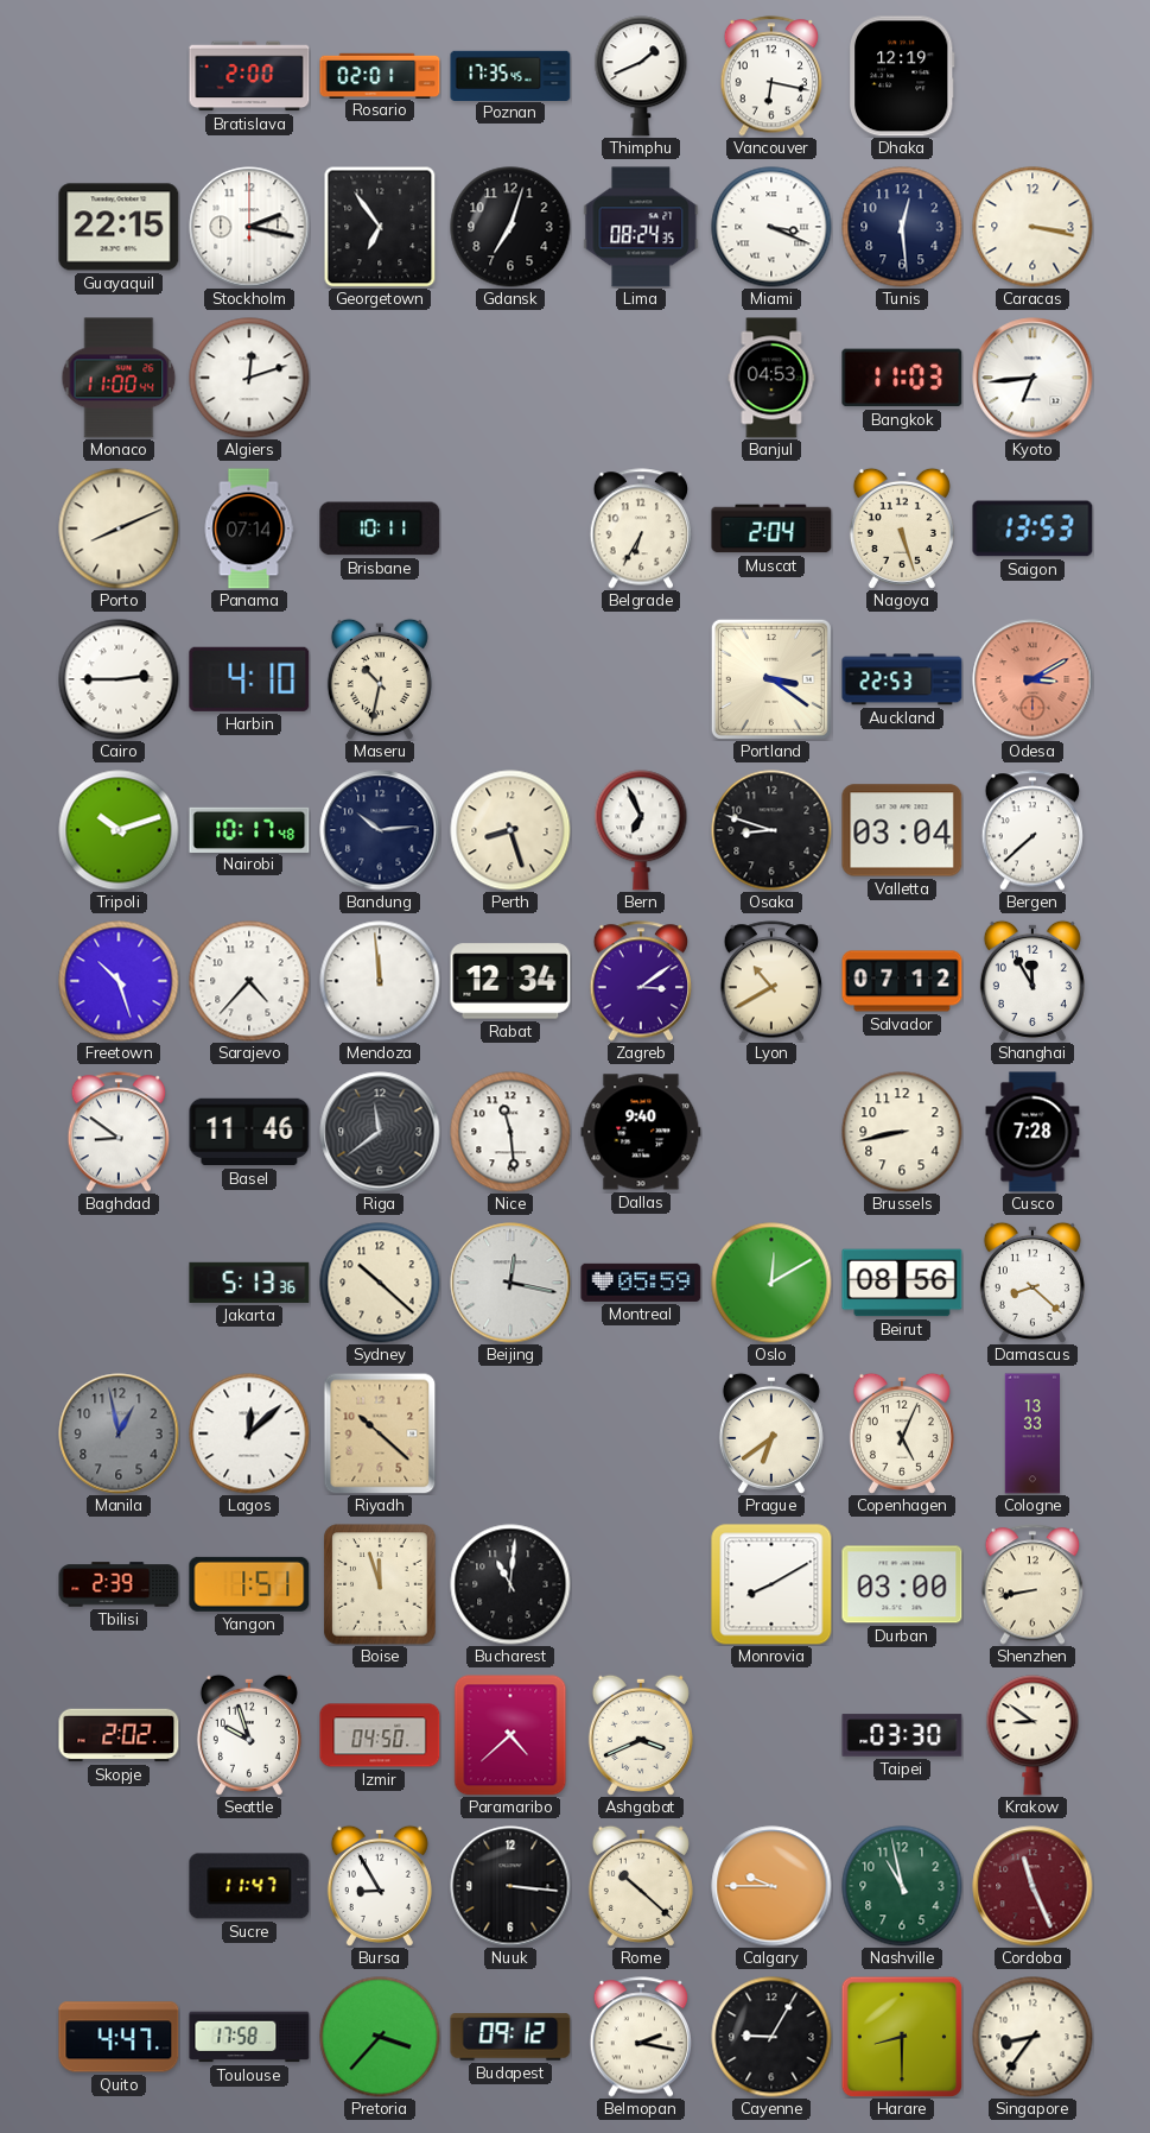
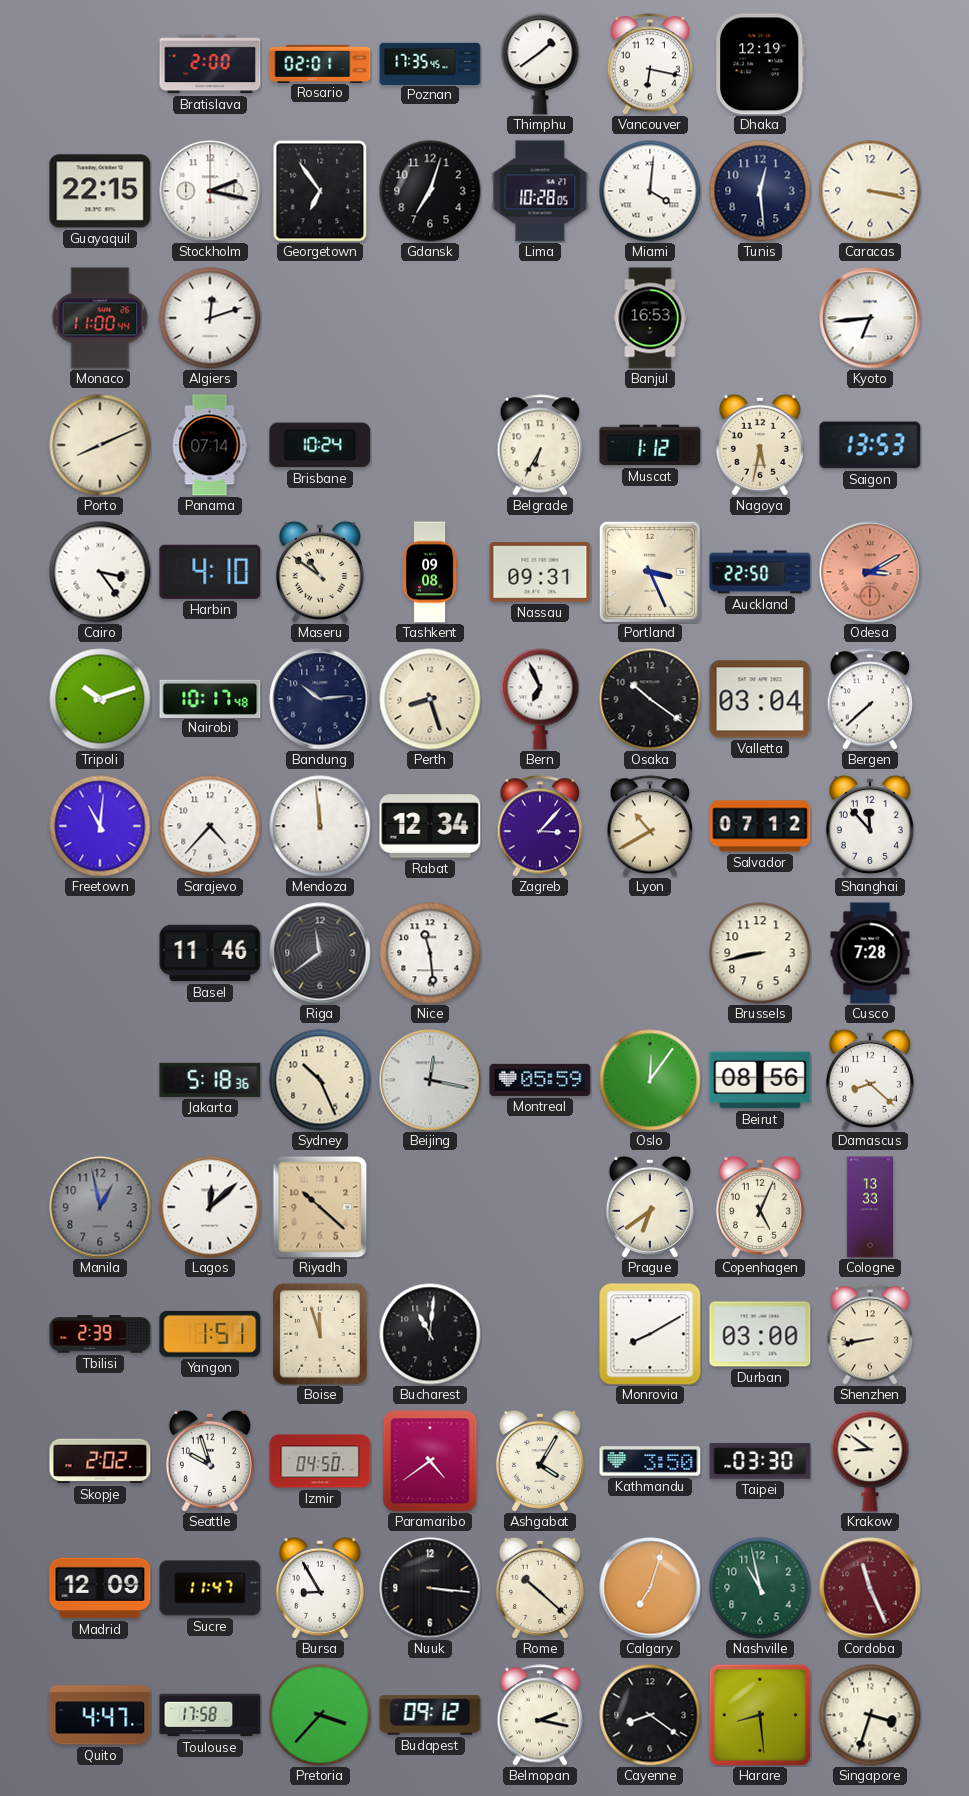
Thimphu: 1:41 -> 1:39
Lima: 08:24 -> 10:28
Miami: 3:19 -> 4:01
Banjul: 04:53 -> 16:53
Bangkok: 11:03 -> none
Brisbane: 10:11 -> 10:24
Muscat: 2:04 -> 1:12
Nagoya: 5:27 -> 5:32
Cairo: 2:45 -> 3:24
Maseru: 10:32 -> 10:51
Tashkent: none -> 09:08
Nassau: none -> 09:31
Portland: 3:21 -> 3:26
Auckland: 22:53 -> 22:50
Osaka: 8:48 -> 10:21
Freetown: 10:27 -> 11:01
Zagreb: 3:09 -> 3:07
Shanghai: 11:55 -> 11:53
Baghdad: 8:51 -> none
Dallas: 9:40 -> none
Jakarta: 5:13 -> 5:18
Sydney: 10:22 -> 10:26
Oslo: 12:10 -> 12:06
Paramaribo: 4:38 -> 4:39
Ashgabat: 3:41 -> 4:05
Kathmandu: none -> 3:50
Madrid: none -> 12:09
Calgary: 9:45 -> 7:03
Cayenne: 9:05 -> 8:21
Harare: 8:30 -> 8:29
Singapore: 8:36 -> 3:33
